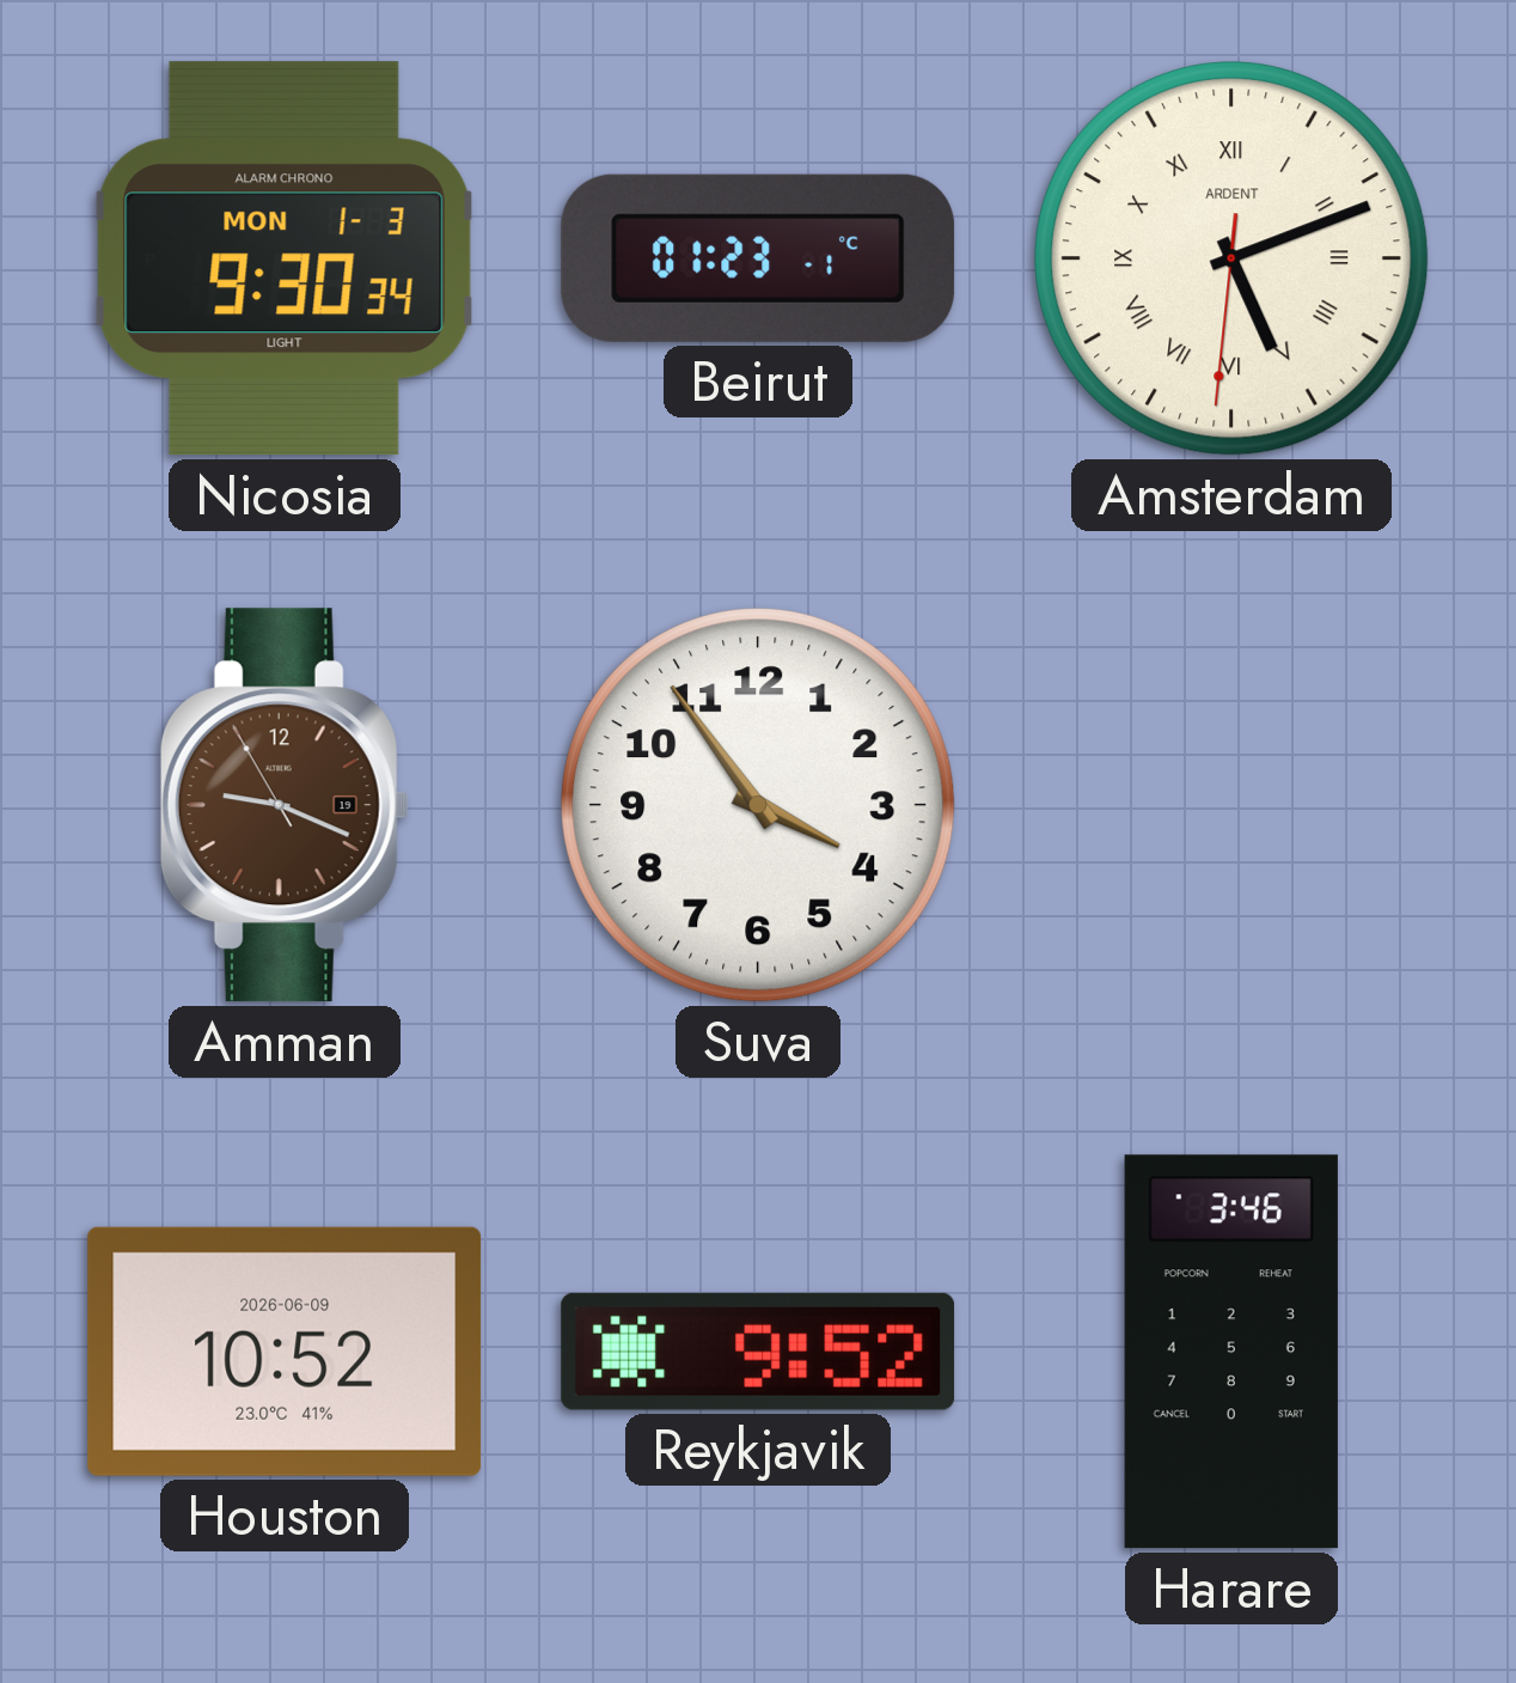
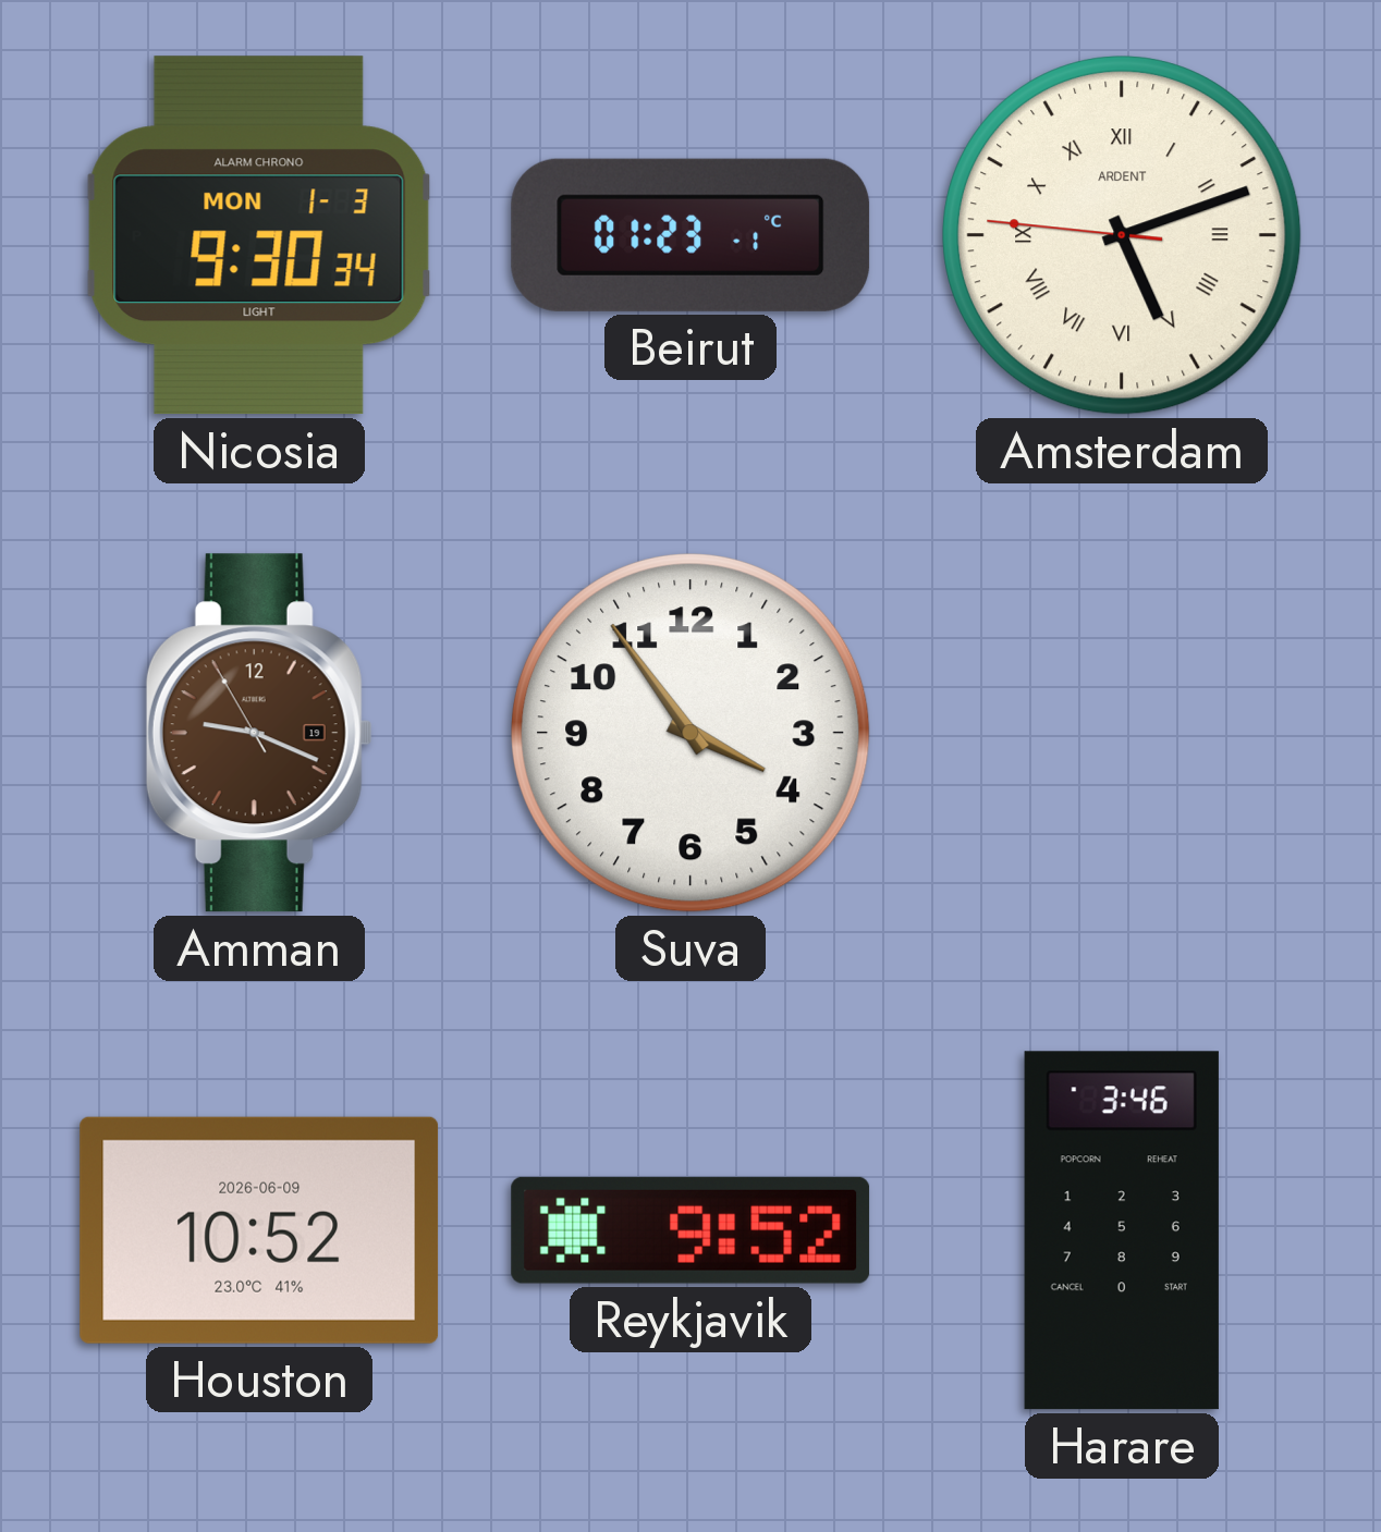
Amsterdam: 5:11:31 -> 5:11:46
